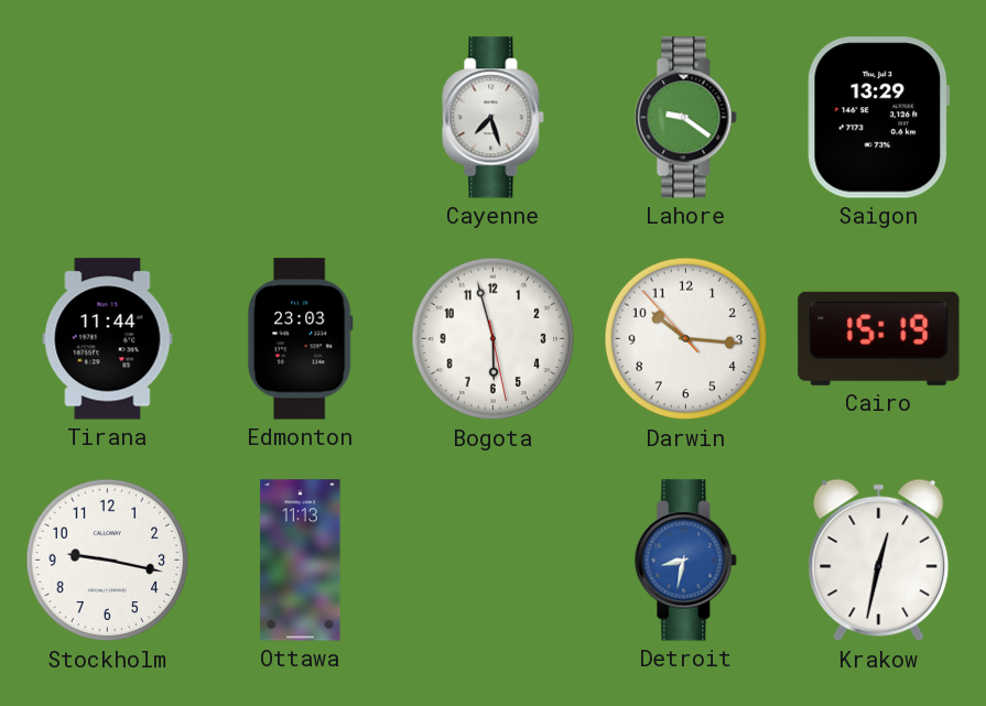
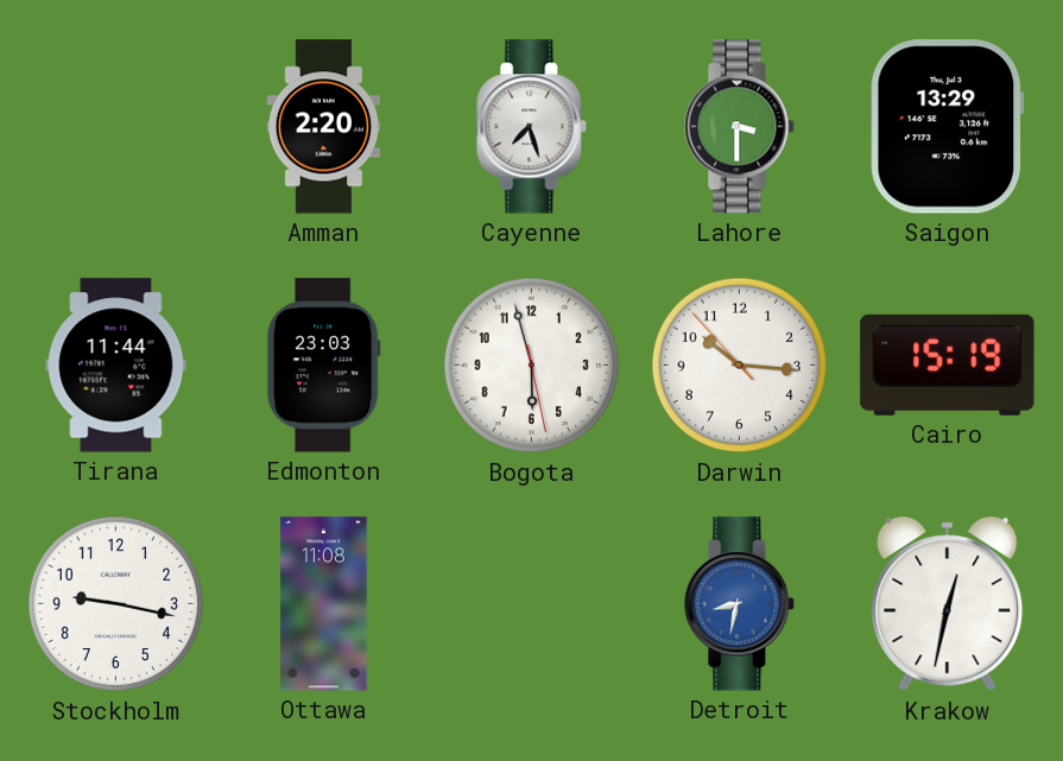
Amman: none -> 2:20
Lahore: 9:21 -> 3:30
Ottawa: 11:13 -> 11:08
